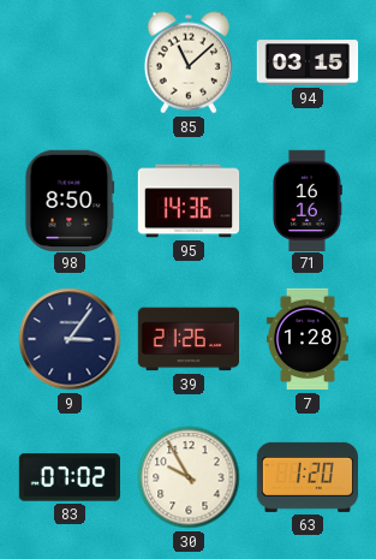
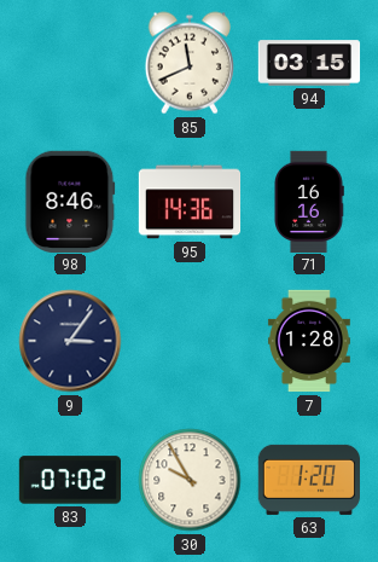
85: 11:08 -> 11:41
98: 8:50 -> 8:46
39: 21:26 -> none
